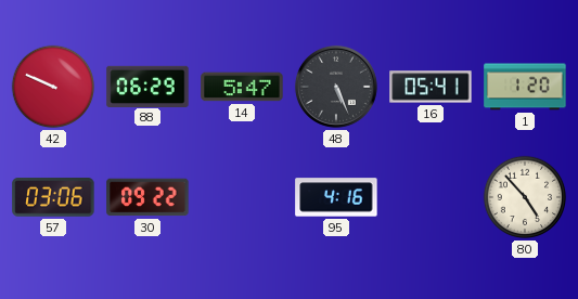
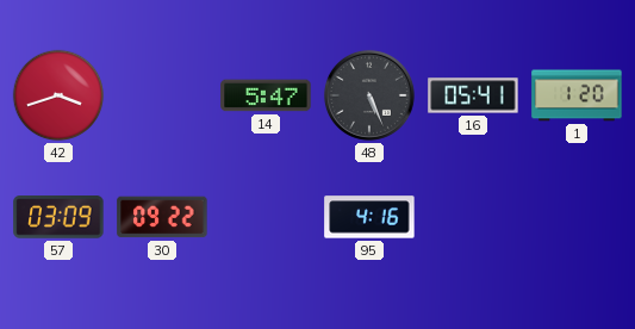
42: 9:49 -> 3:42
88: 06:29 -> none
57: 03:06 -> 03:09
80: 4:53 -> none
